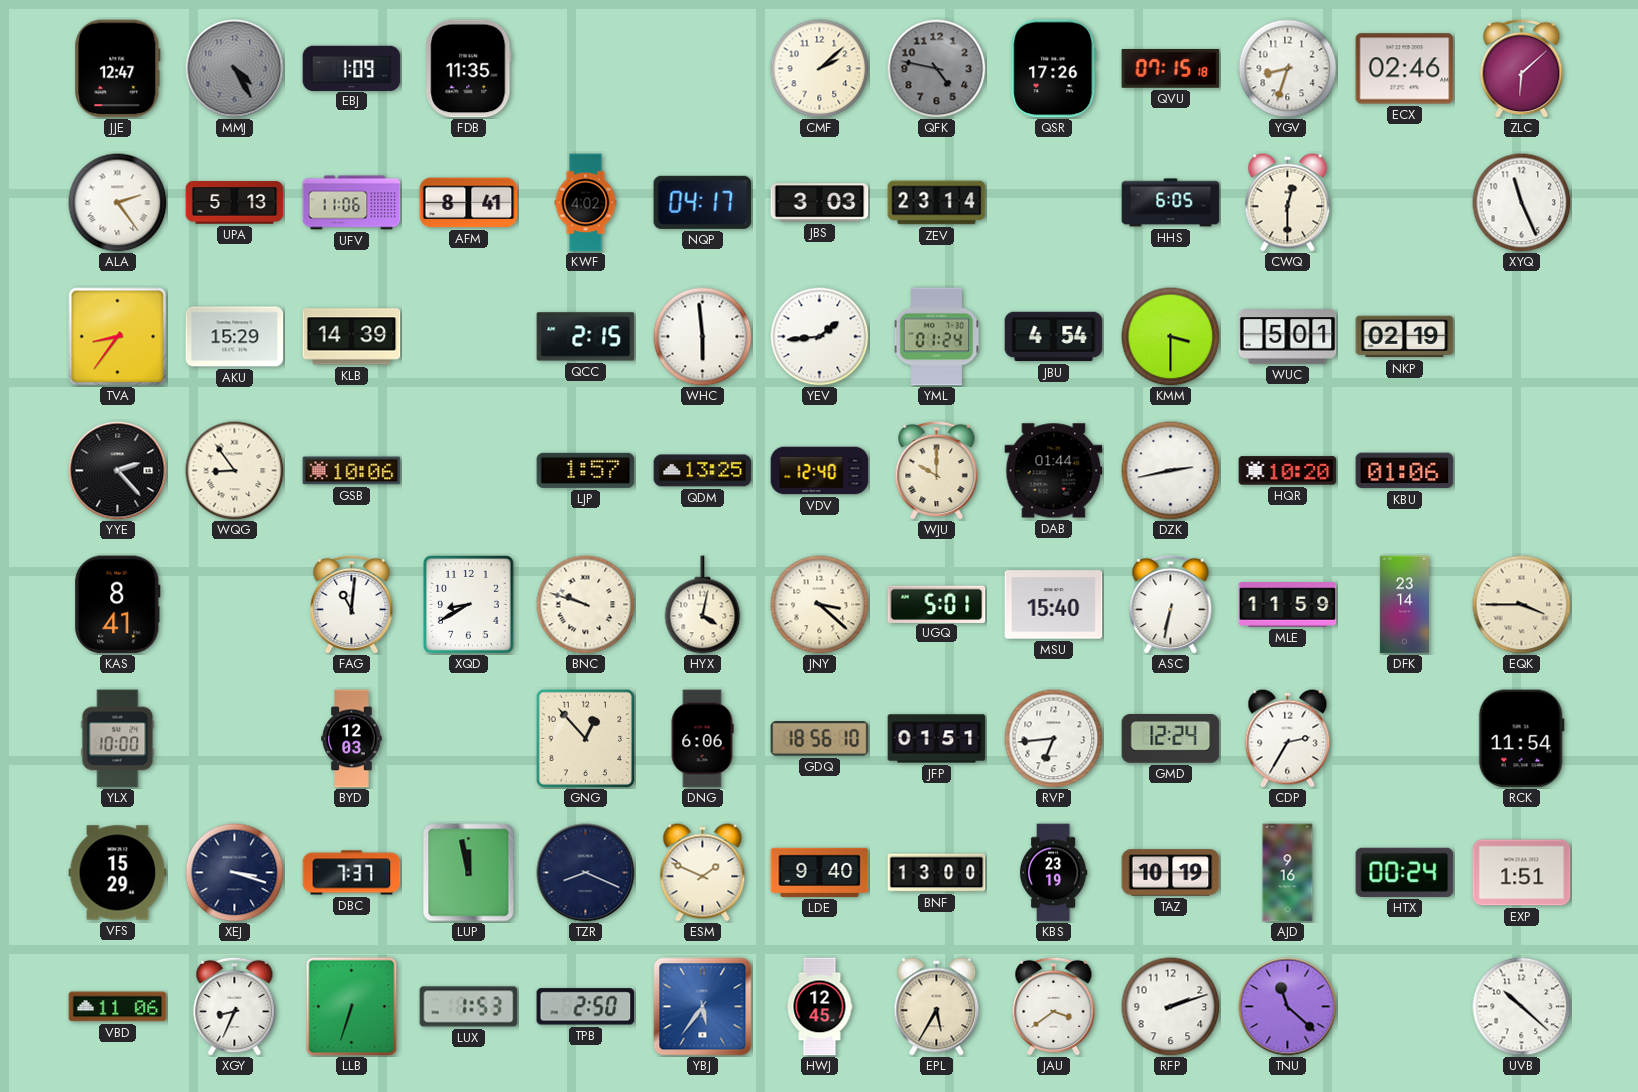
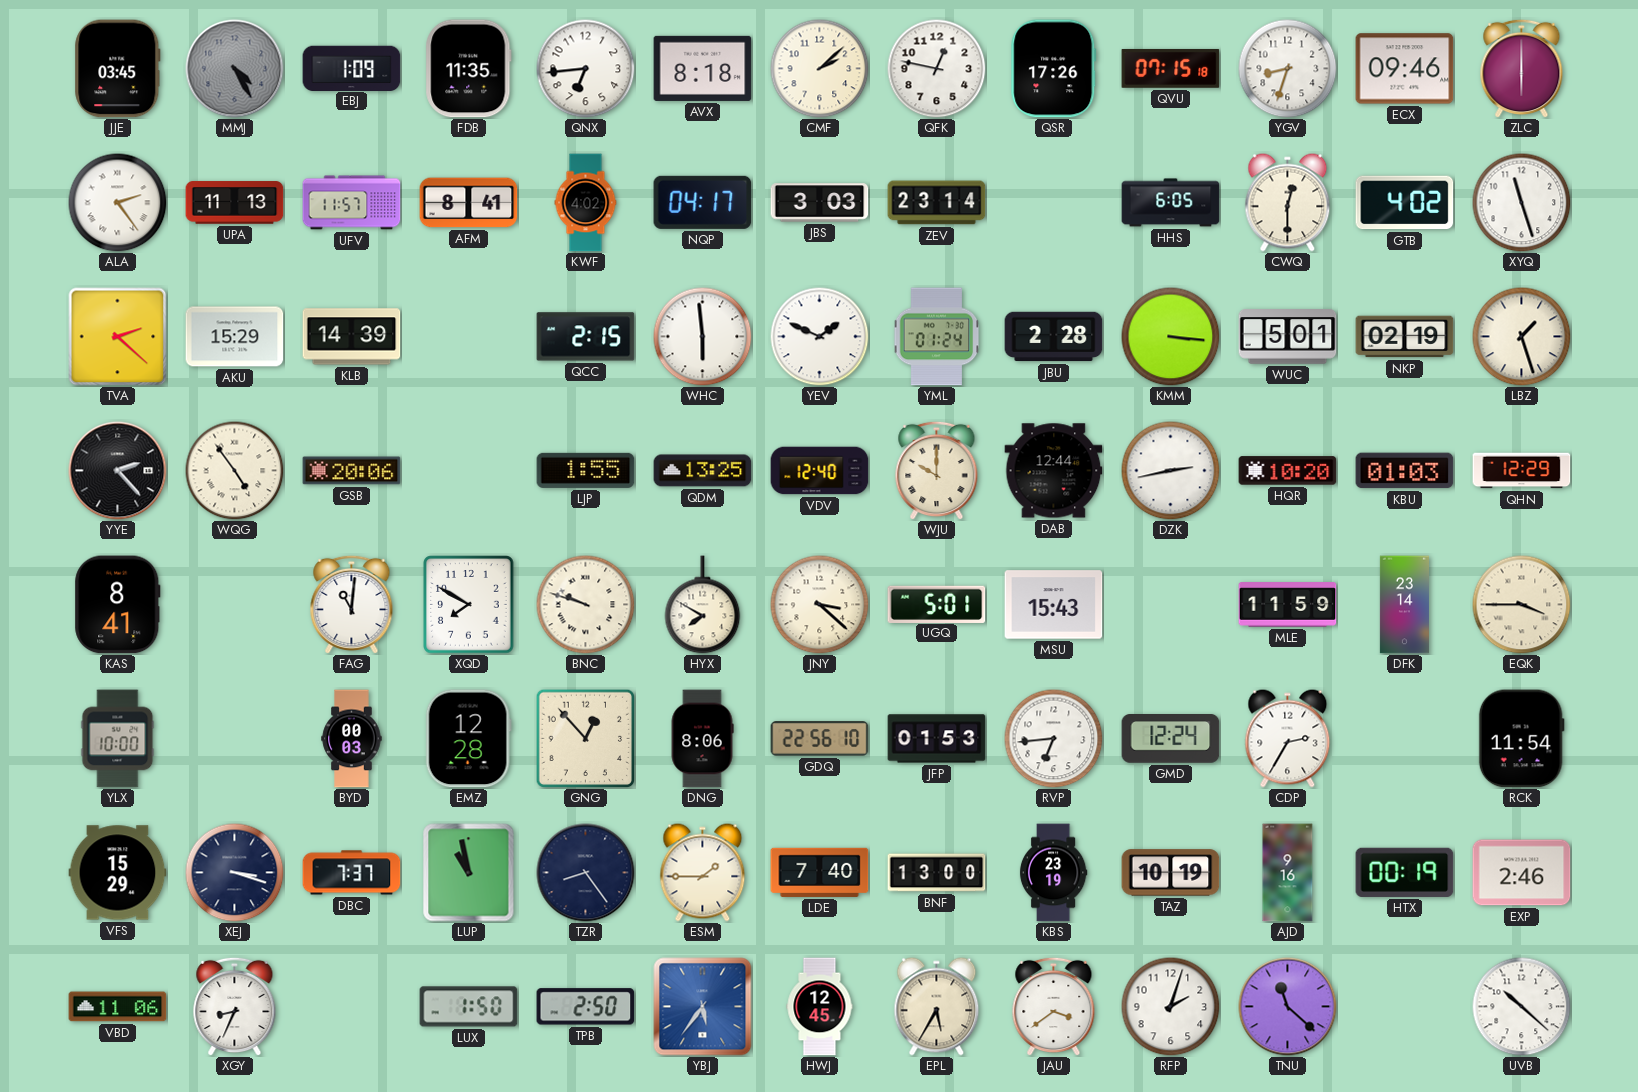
JJE: 12:47 -> 03:45
QNX: none -> 6:44
AVX: none -> 8:18
QFK: 4:47 -> 12:47
QFK dial: grey -> white
ECX: 02:46 -> 09:46
ZLC: 6:08 -> 6:00
UPA: 5:13 -> 11:13
UFV: 11:06 -> 11:57
GTB: none -> 4:02
XYQ: 11:26 -> 11:27
TVA: 8:36 -> 2:22
YEV: 1:44 -> 1:49
JBU: 4:54 -> 2:28
KMM: 3:30 -> 3:16
LBZ: none -> 1:27
WQG: 8:54 -> 4:54
GSB: 10:06 -> 20:06
LJP: 1:57 -> 1:55
DAB: 01:44 -> 12:44
KBU: 01:06 -> 01:03
QHN: none -> 12:29
XQD: 8:40 -> 7:50
HYX: 4:02 -> 7:50
MSU: 15:40 -> 15:43
ASC: 6:32 -> none
BYD: 12:03 -> 00:03
EMZ: none -> 12:28
DNG: 6:06 -> 8:06
GDQ: 18:56 -> 22:56
JFP: 01:51 -> 01:53
LUP: 11:58 -> 10:58
TZR: 8:19 -> 8:24
ESM: 1:49 -> 1:45
LDE: 9:40 -> 7:40
HTX: 00:24 -> 00:19
EXP: 1:51 -> 2:46
LLB: 6:33 -> none
LUX: 1:53 -> 1:50
RFP: 2:12 -> 2:03
